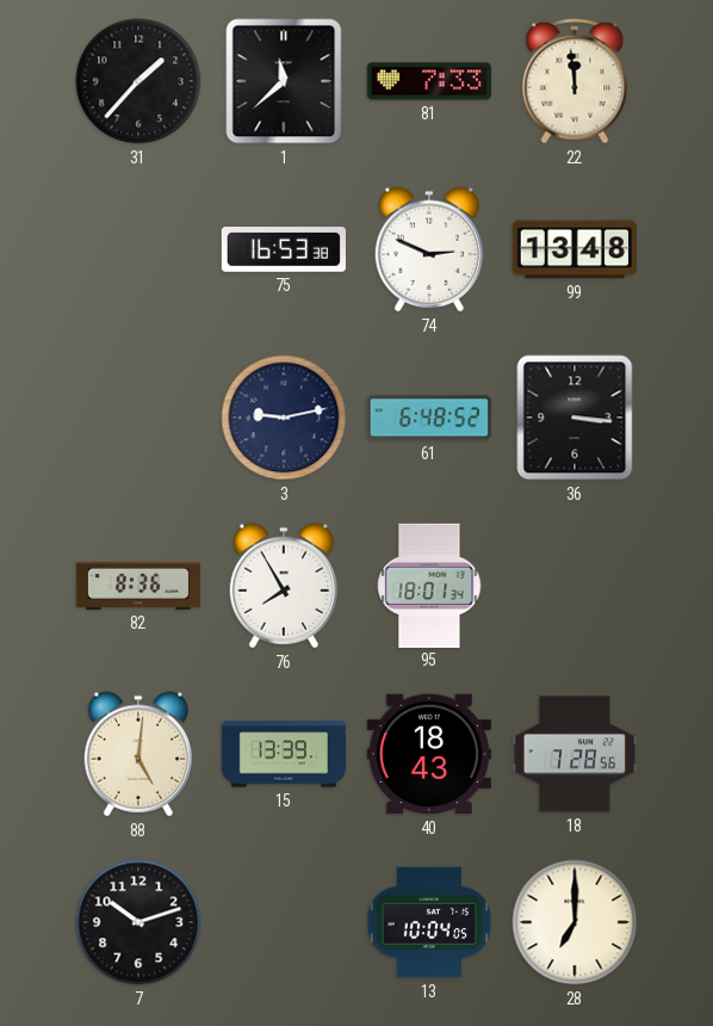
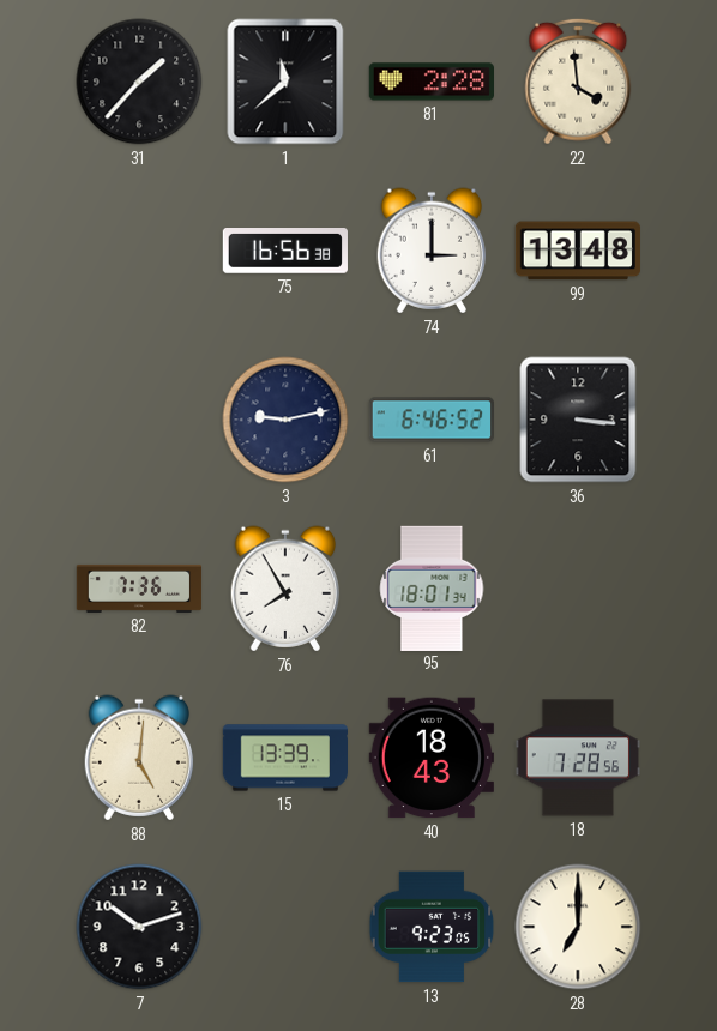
81: 7:33 -> 2:28
22: 11:59 -> 3:59
75: 16:53 -> 16:56
74: 2:49 -> 3:00
61: 6:48 -> 6:46
82: 8:36 -> 7:36
13: 10:04 -> 9:23
